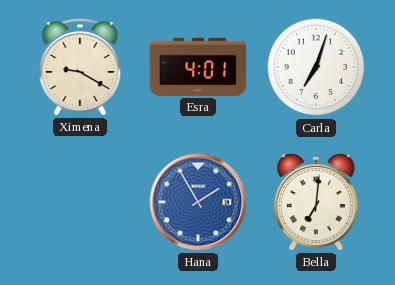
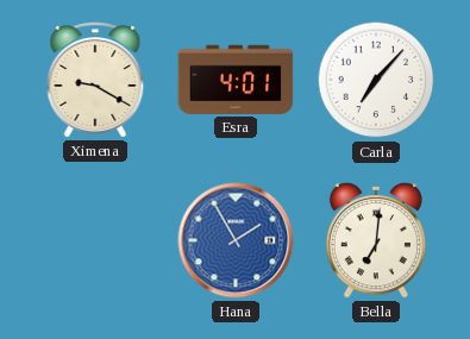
Carla: 7:03 -> 7:07
